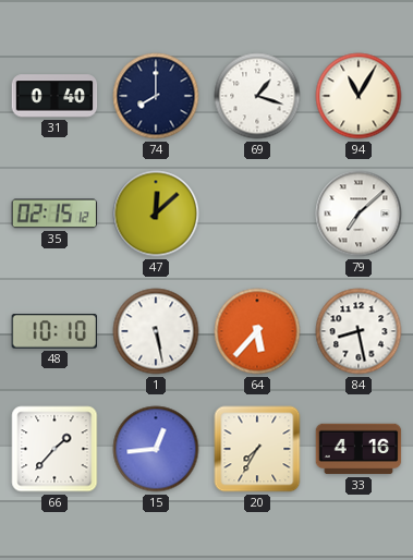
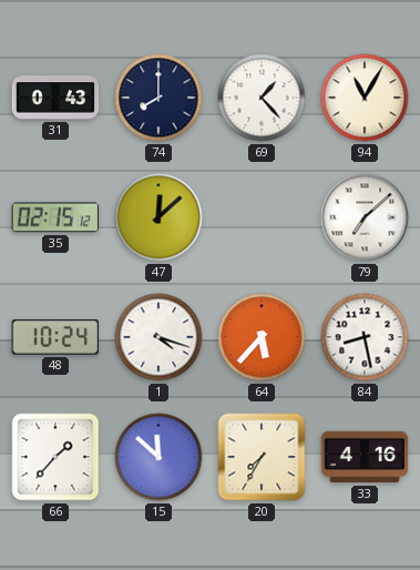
31: 0:40 -> 0:43
69: 1:18 -> 1:23
48: 10:10 -> 10:24
1: 5:28 -> 4:18
15: 12:44 -> 11:52
